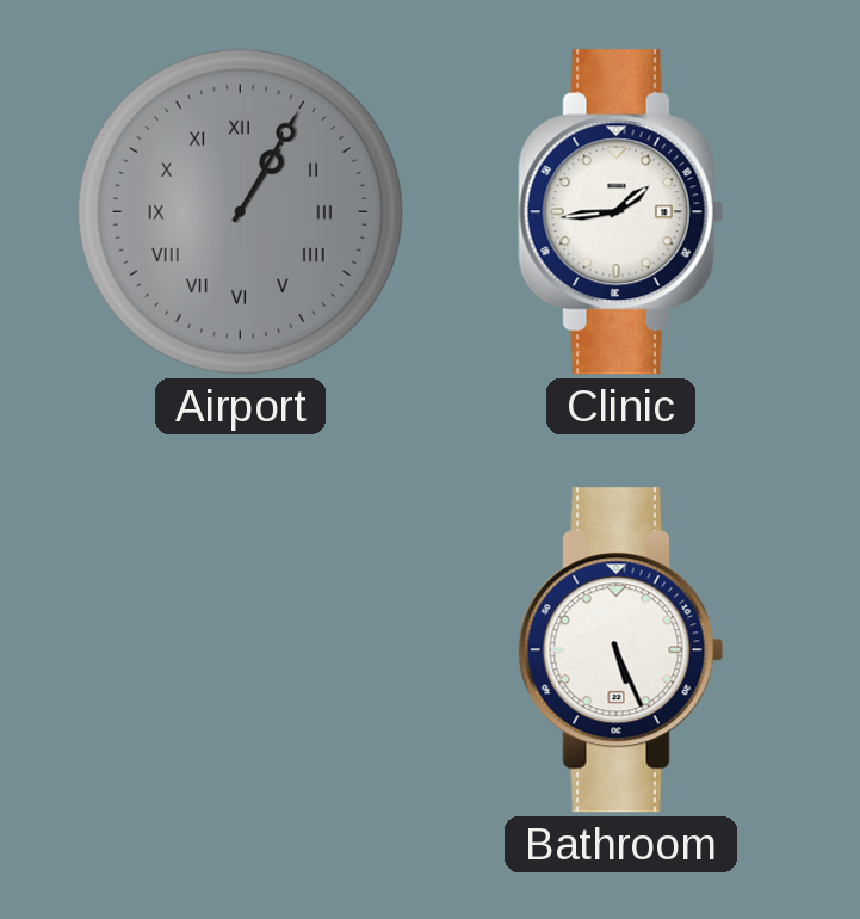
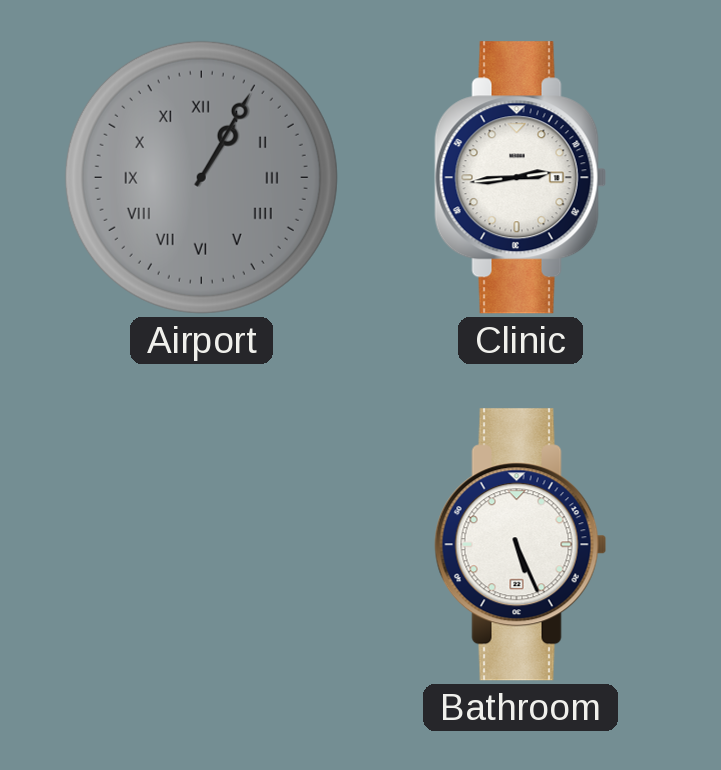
Clinic: 1:44 -> 2:44
